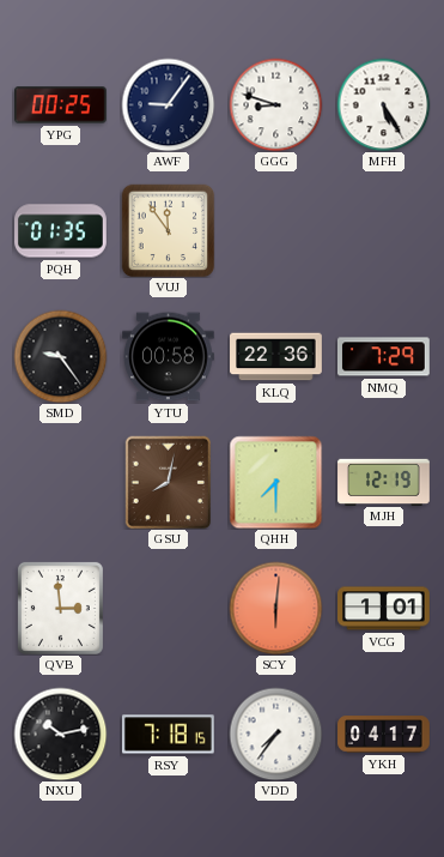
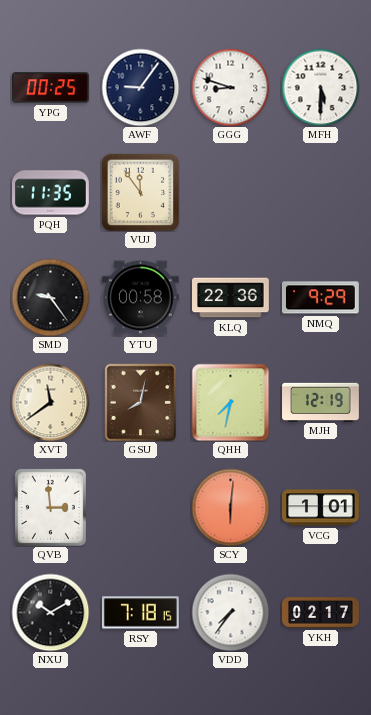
MFH: 5:25 -> 5:30
PQH: 01:35 -> 11:35
NMQ: 7:29 -> 9:29
XVT: none -> 11:39
QHH: 7:30 -> 7:32
NXU: 10:13 -> 10:10
YKH: 04:17 -> 02:17
